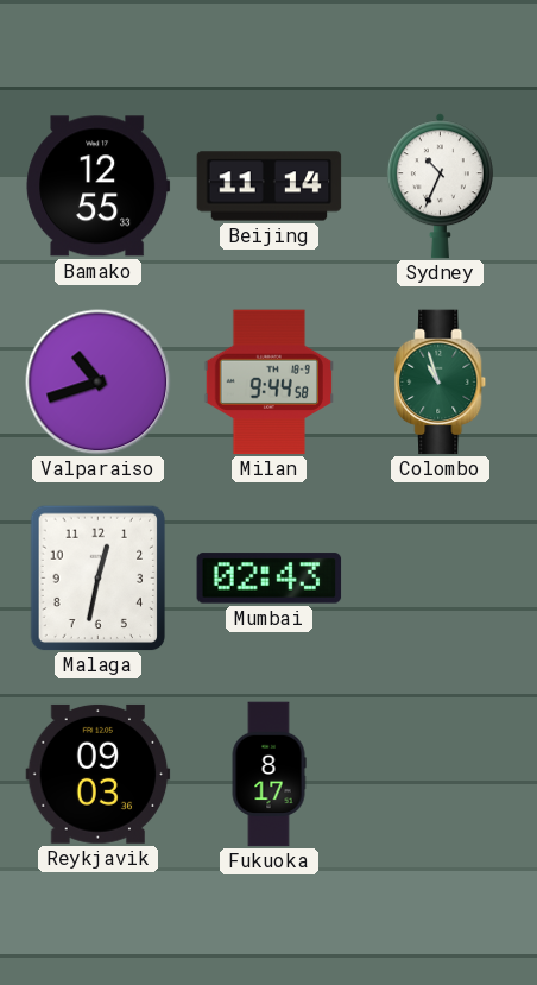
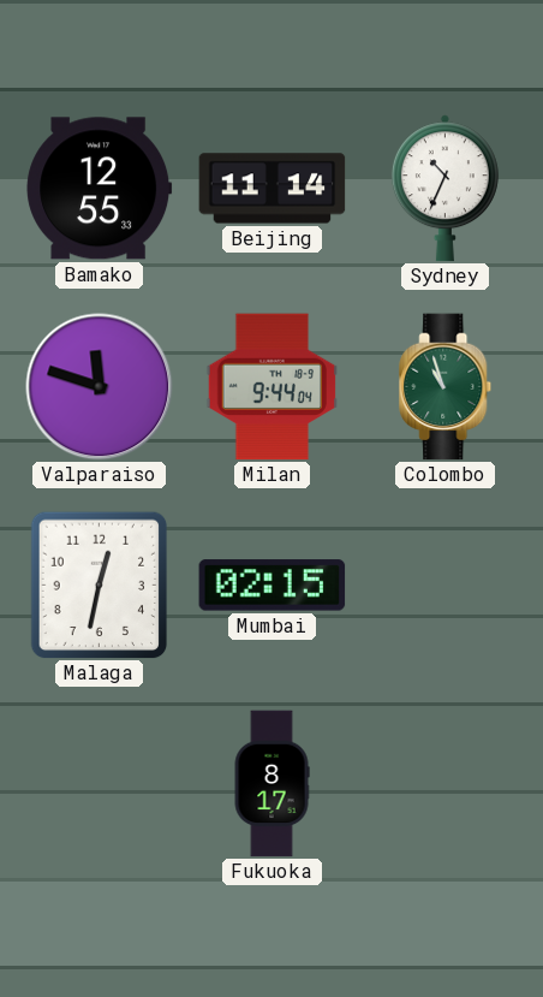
Valparaiso: 10:42 -> 11:48
Milan: 9:44:58 -> 9:44:04
Mumbai: 02:43 -> 02:15
Reykjavik: 09:03 -> none
